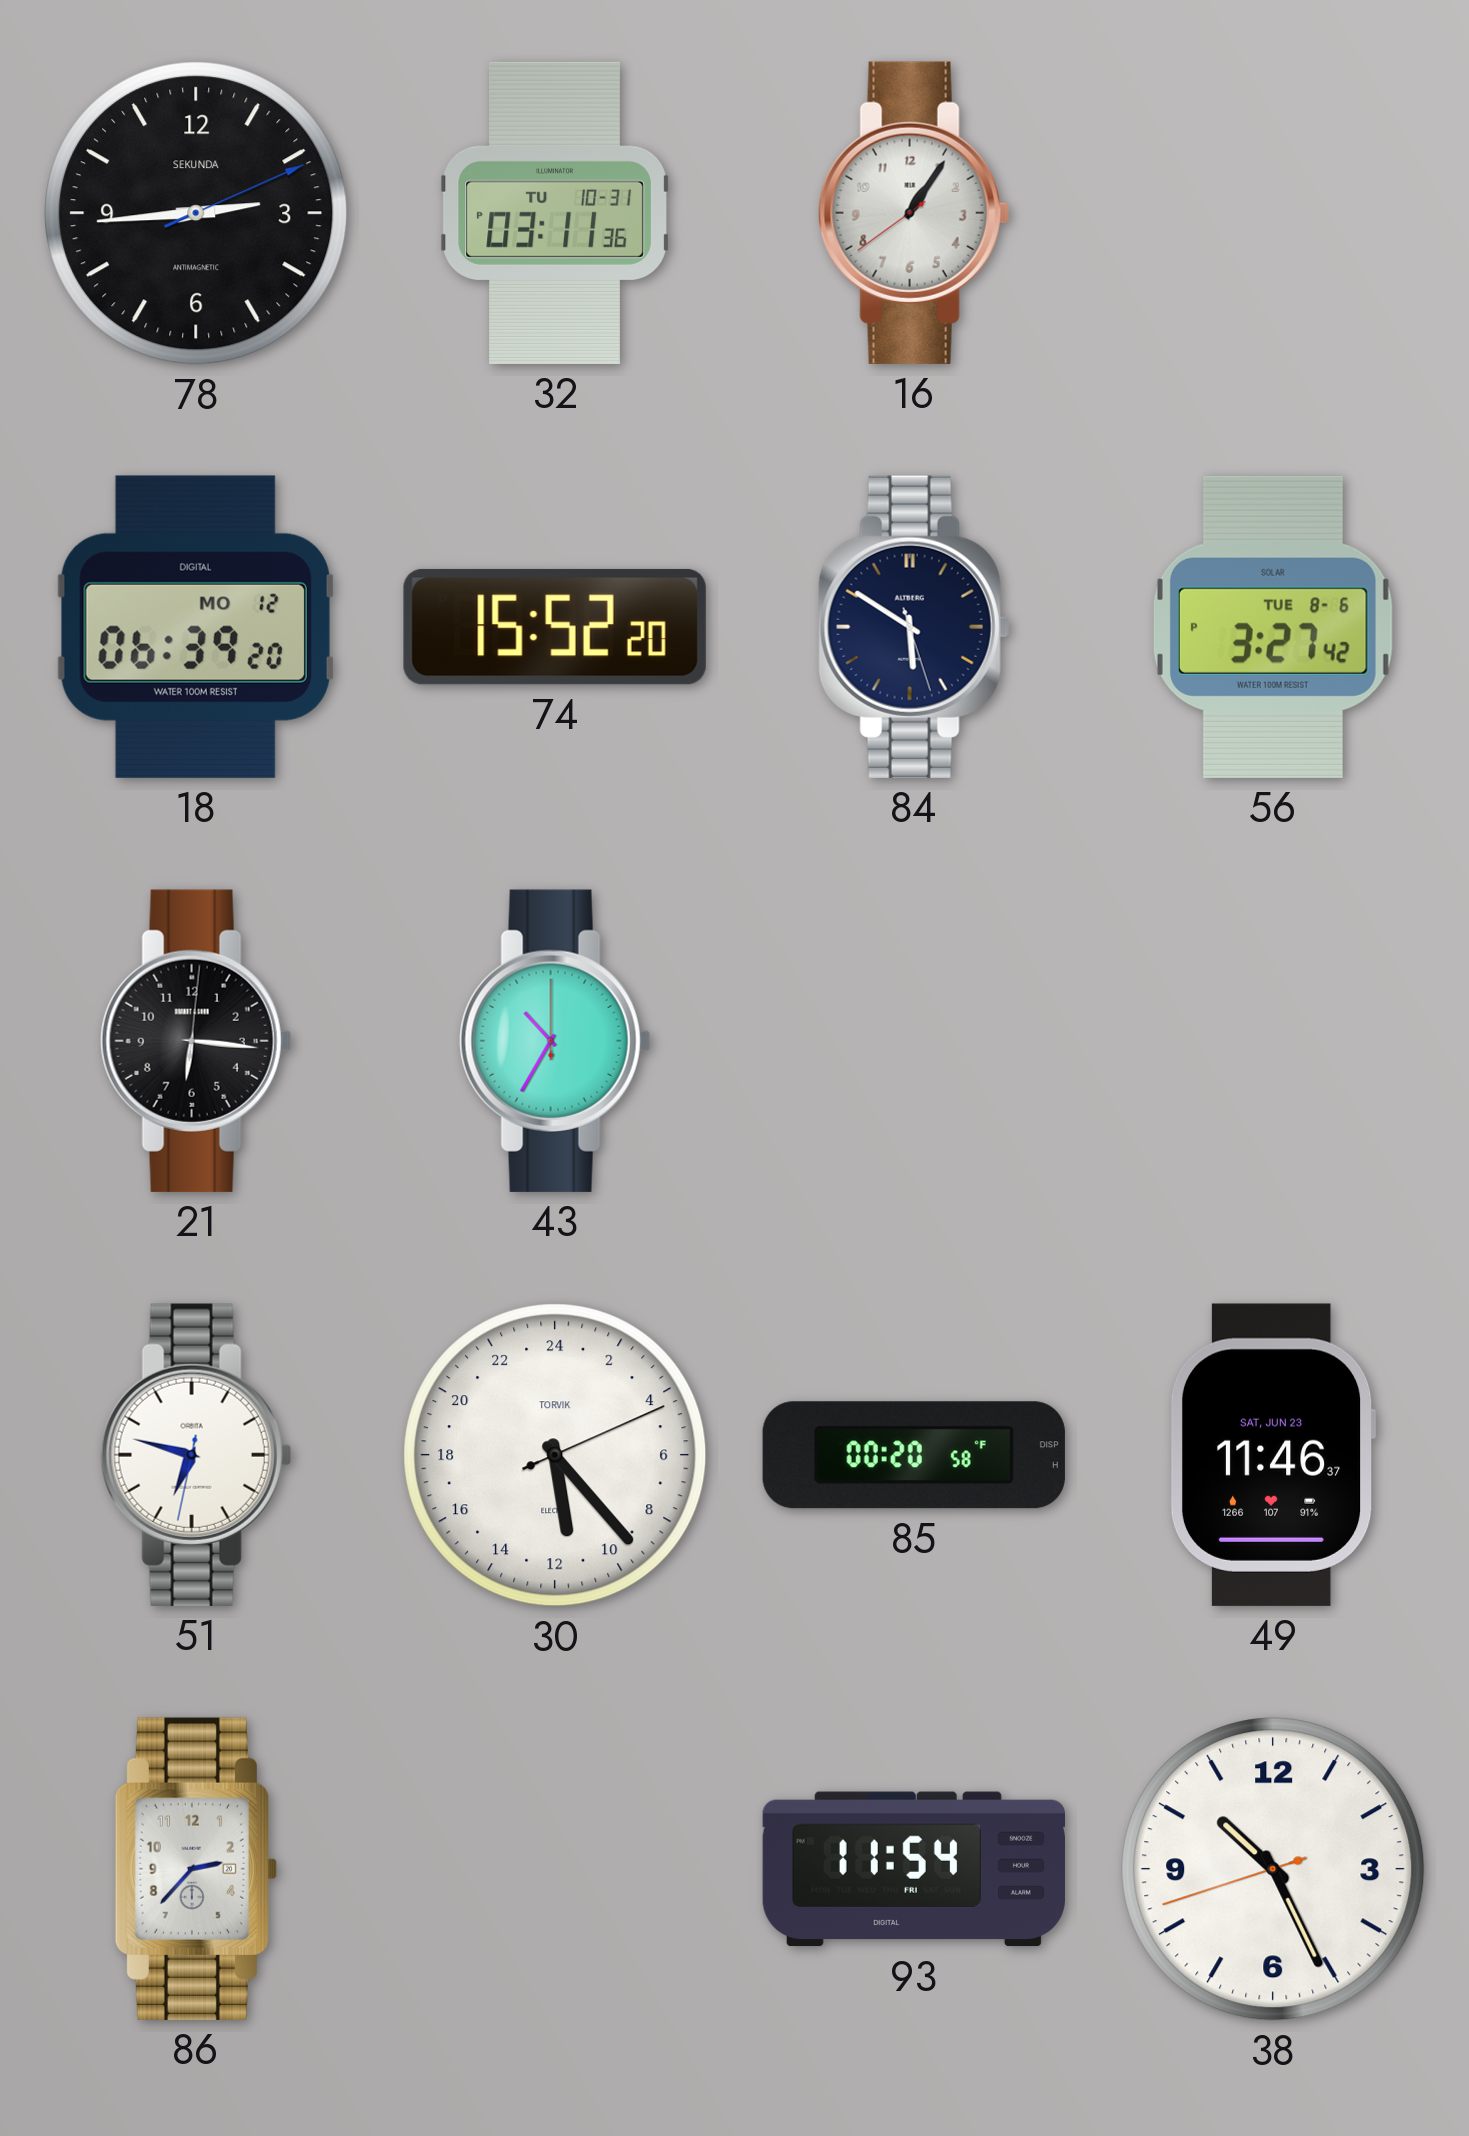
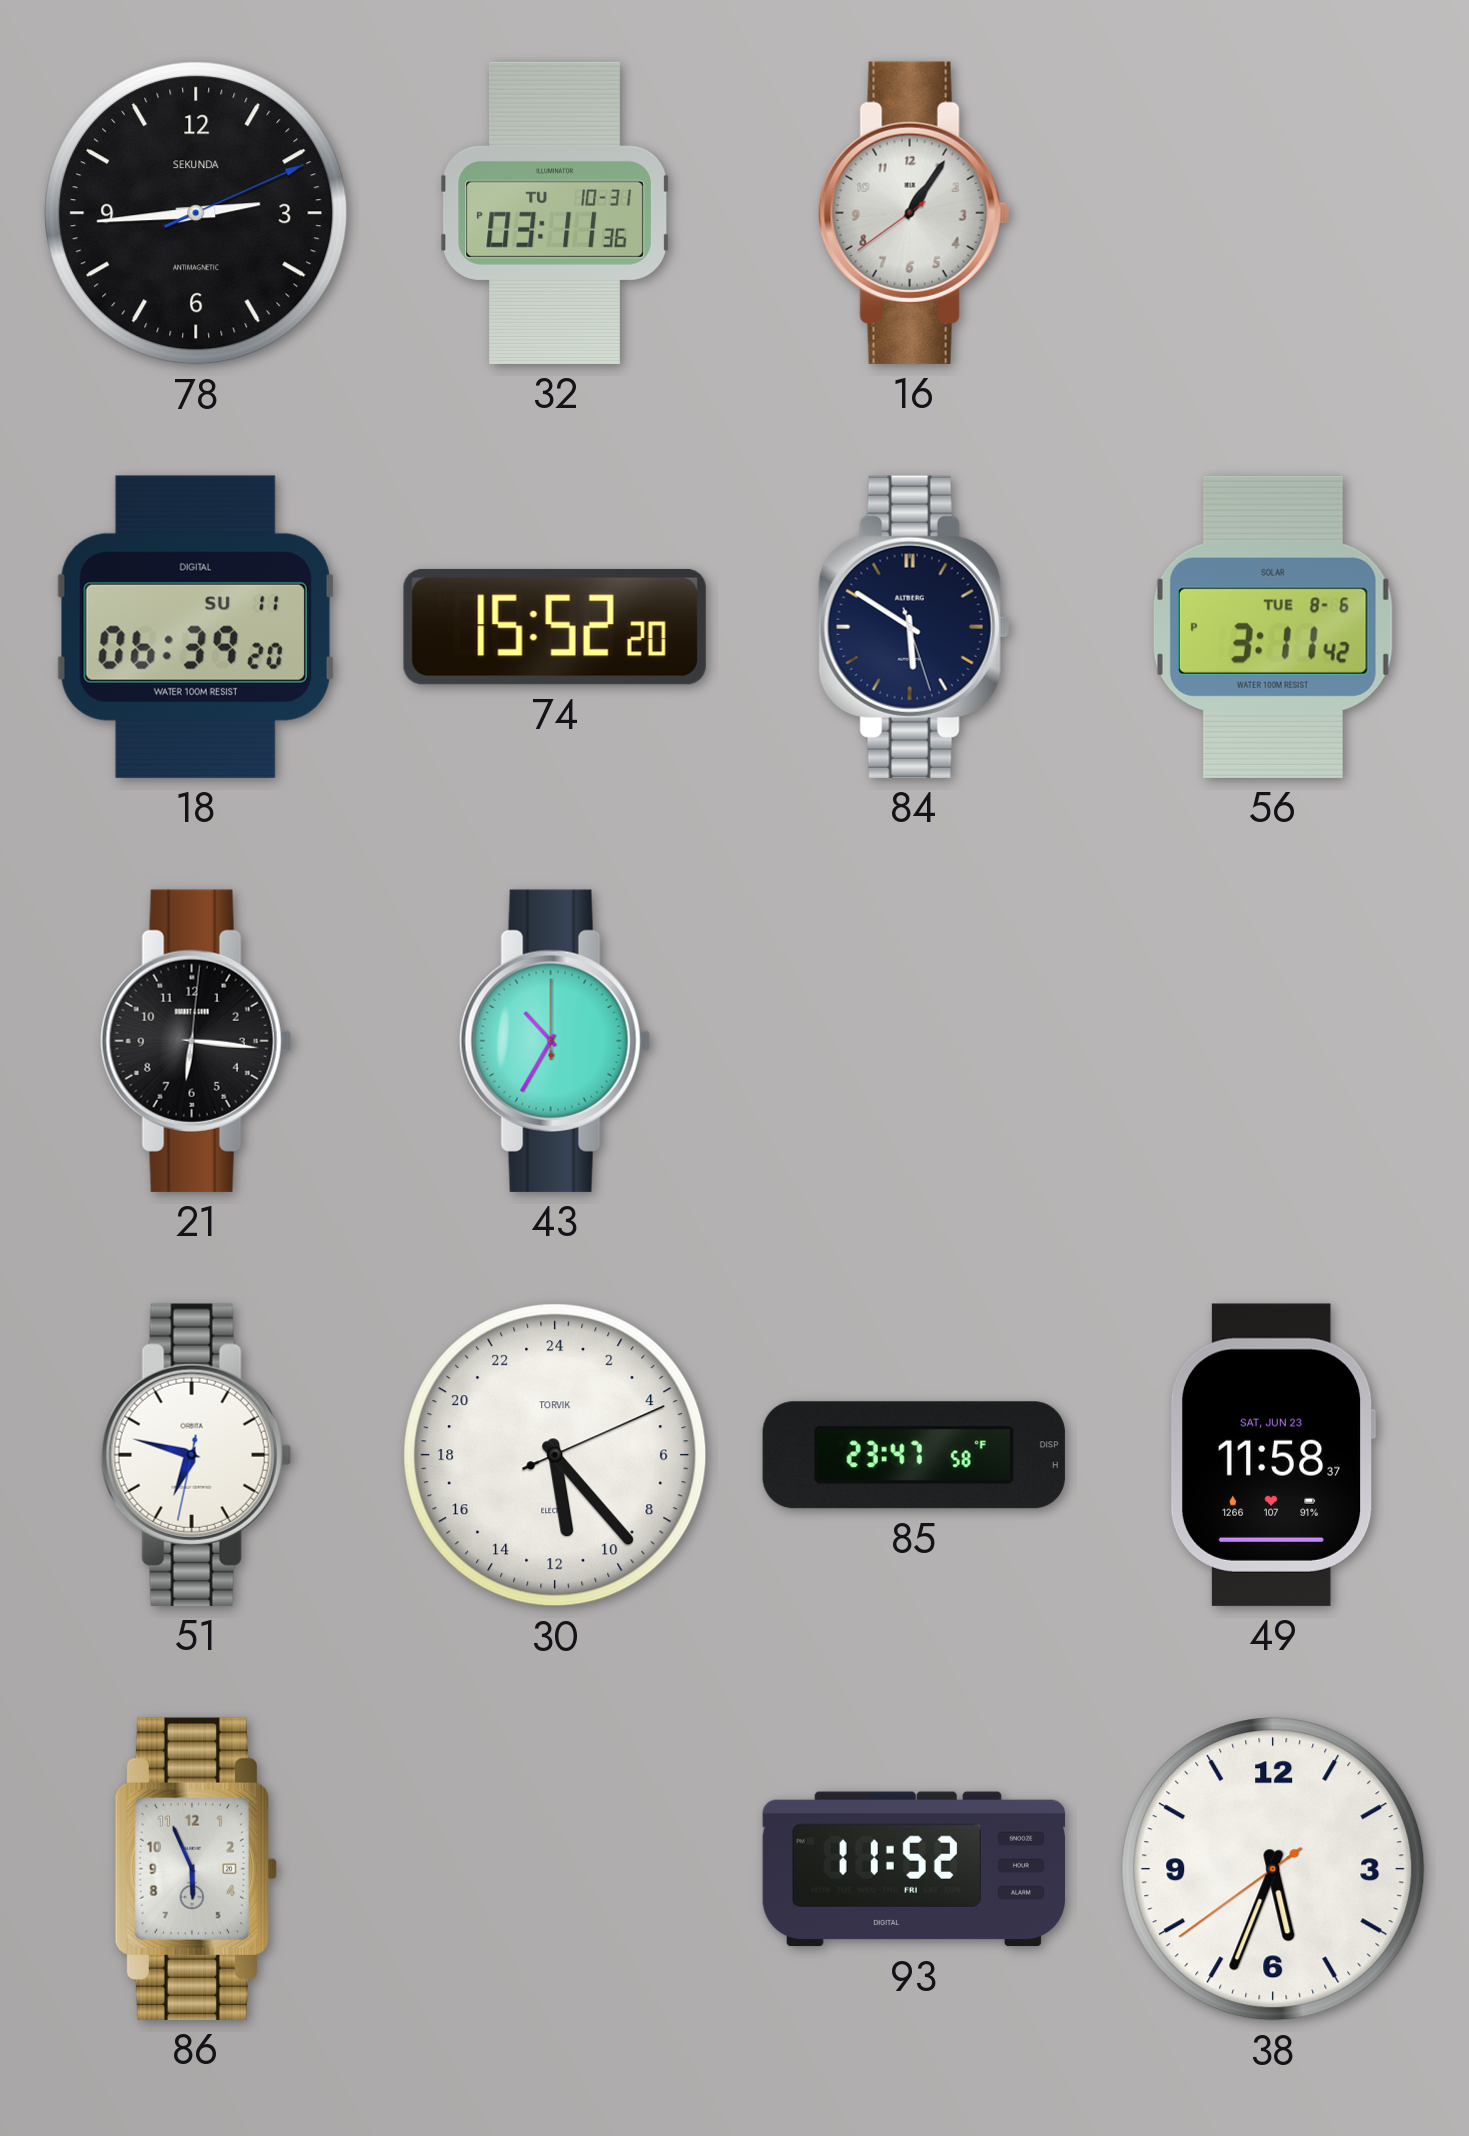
18 date: MO 12 -> SU 11
56: 3:27 -> 3:11
85: 00:20 -> 23:47
49: 11:46 -> 11:58
86: 2:37 -> 5:56
93: 11:54 -> 11:52
38: 10:25 -> 5:33
